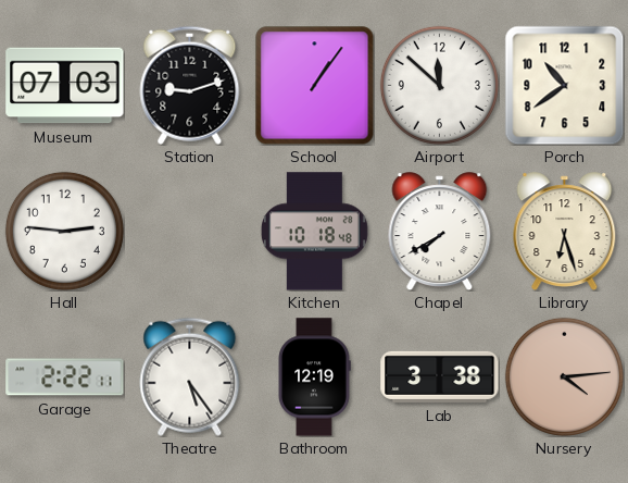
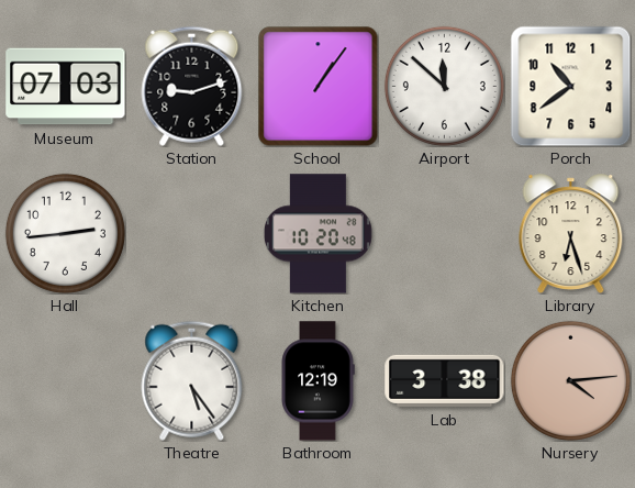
Hall: 2:46 -> 2:44
Kitchen: 10:18 -> 10:20
Chapel: 7:40 -> none
Garage: 2:22 -> none
